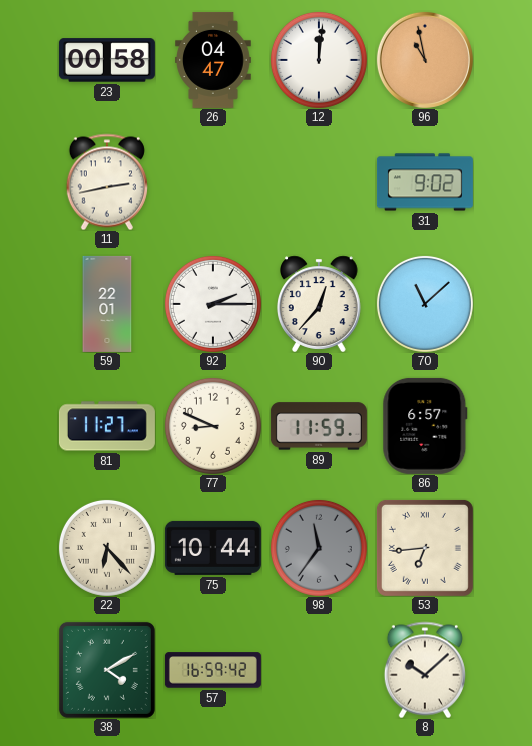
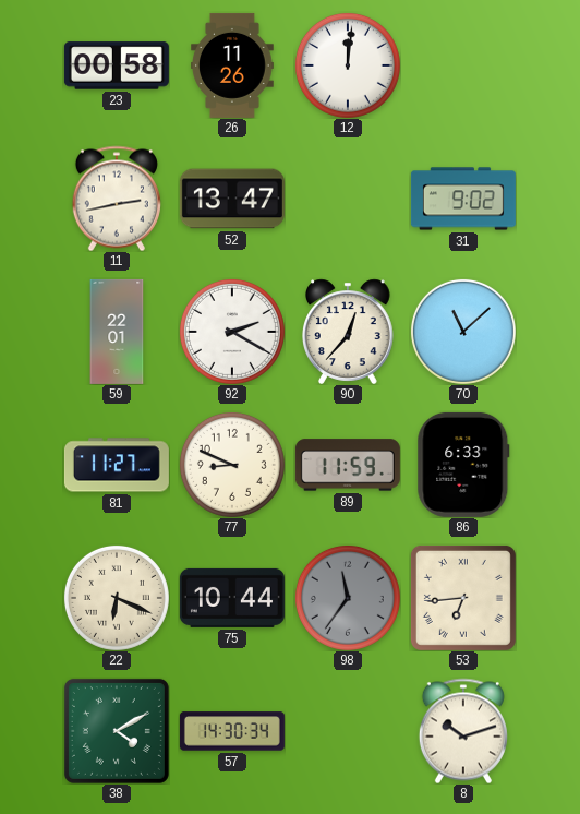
26: 04:47 -> 11:26
96: 10:58 -> none
52: none -> 13:47
92: 2:15 -> 2:20
86: 6:57 -> 6:33
22: 6:23 -> 6:19
57: 16:59 -> 14:30
8: 10:08 -> 10:12
